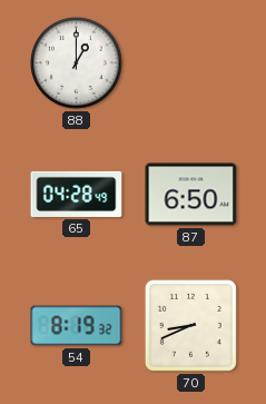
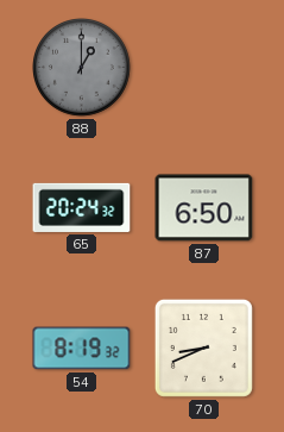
88 dial: white -> grey
65: 04:28 -> 20:24
